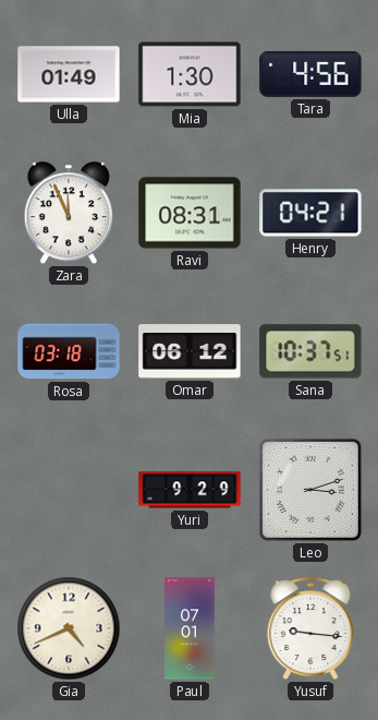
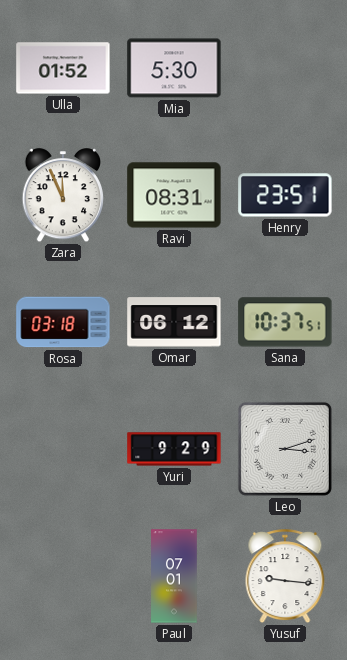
Ulla: 01:49 -> 01:52
Mia: 1:30 -> 5:30
Tara: 4:56 -> none
Henry: 04:21 -> 23:51
Gia: 4:41 -> none
